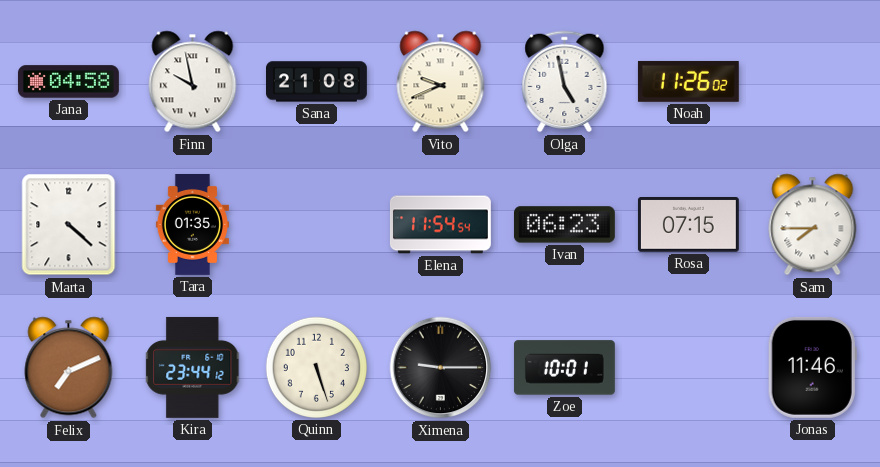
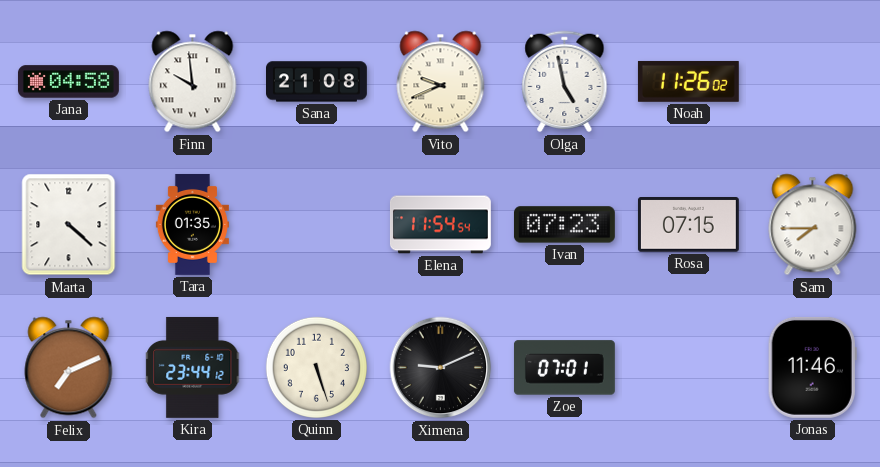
Finn: 9:58 -> 9:59
Ivan: 06:23 -> 07:23
Ximena: 9:15 -> 9:11
Zoe: 10:01 -> 07:01
